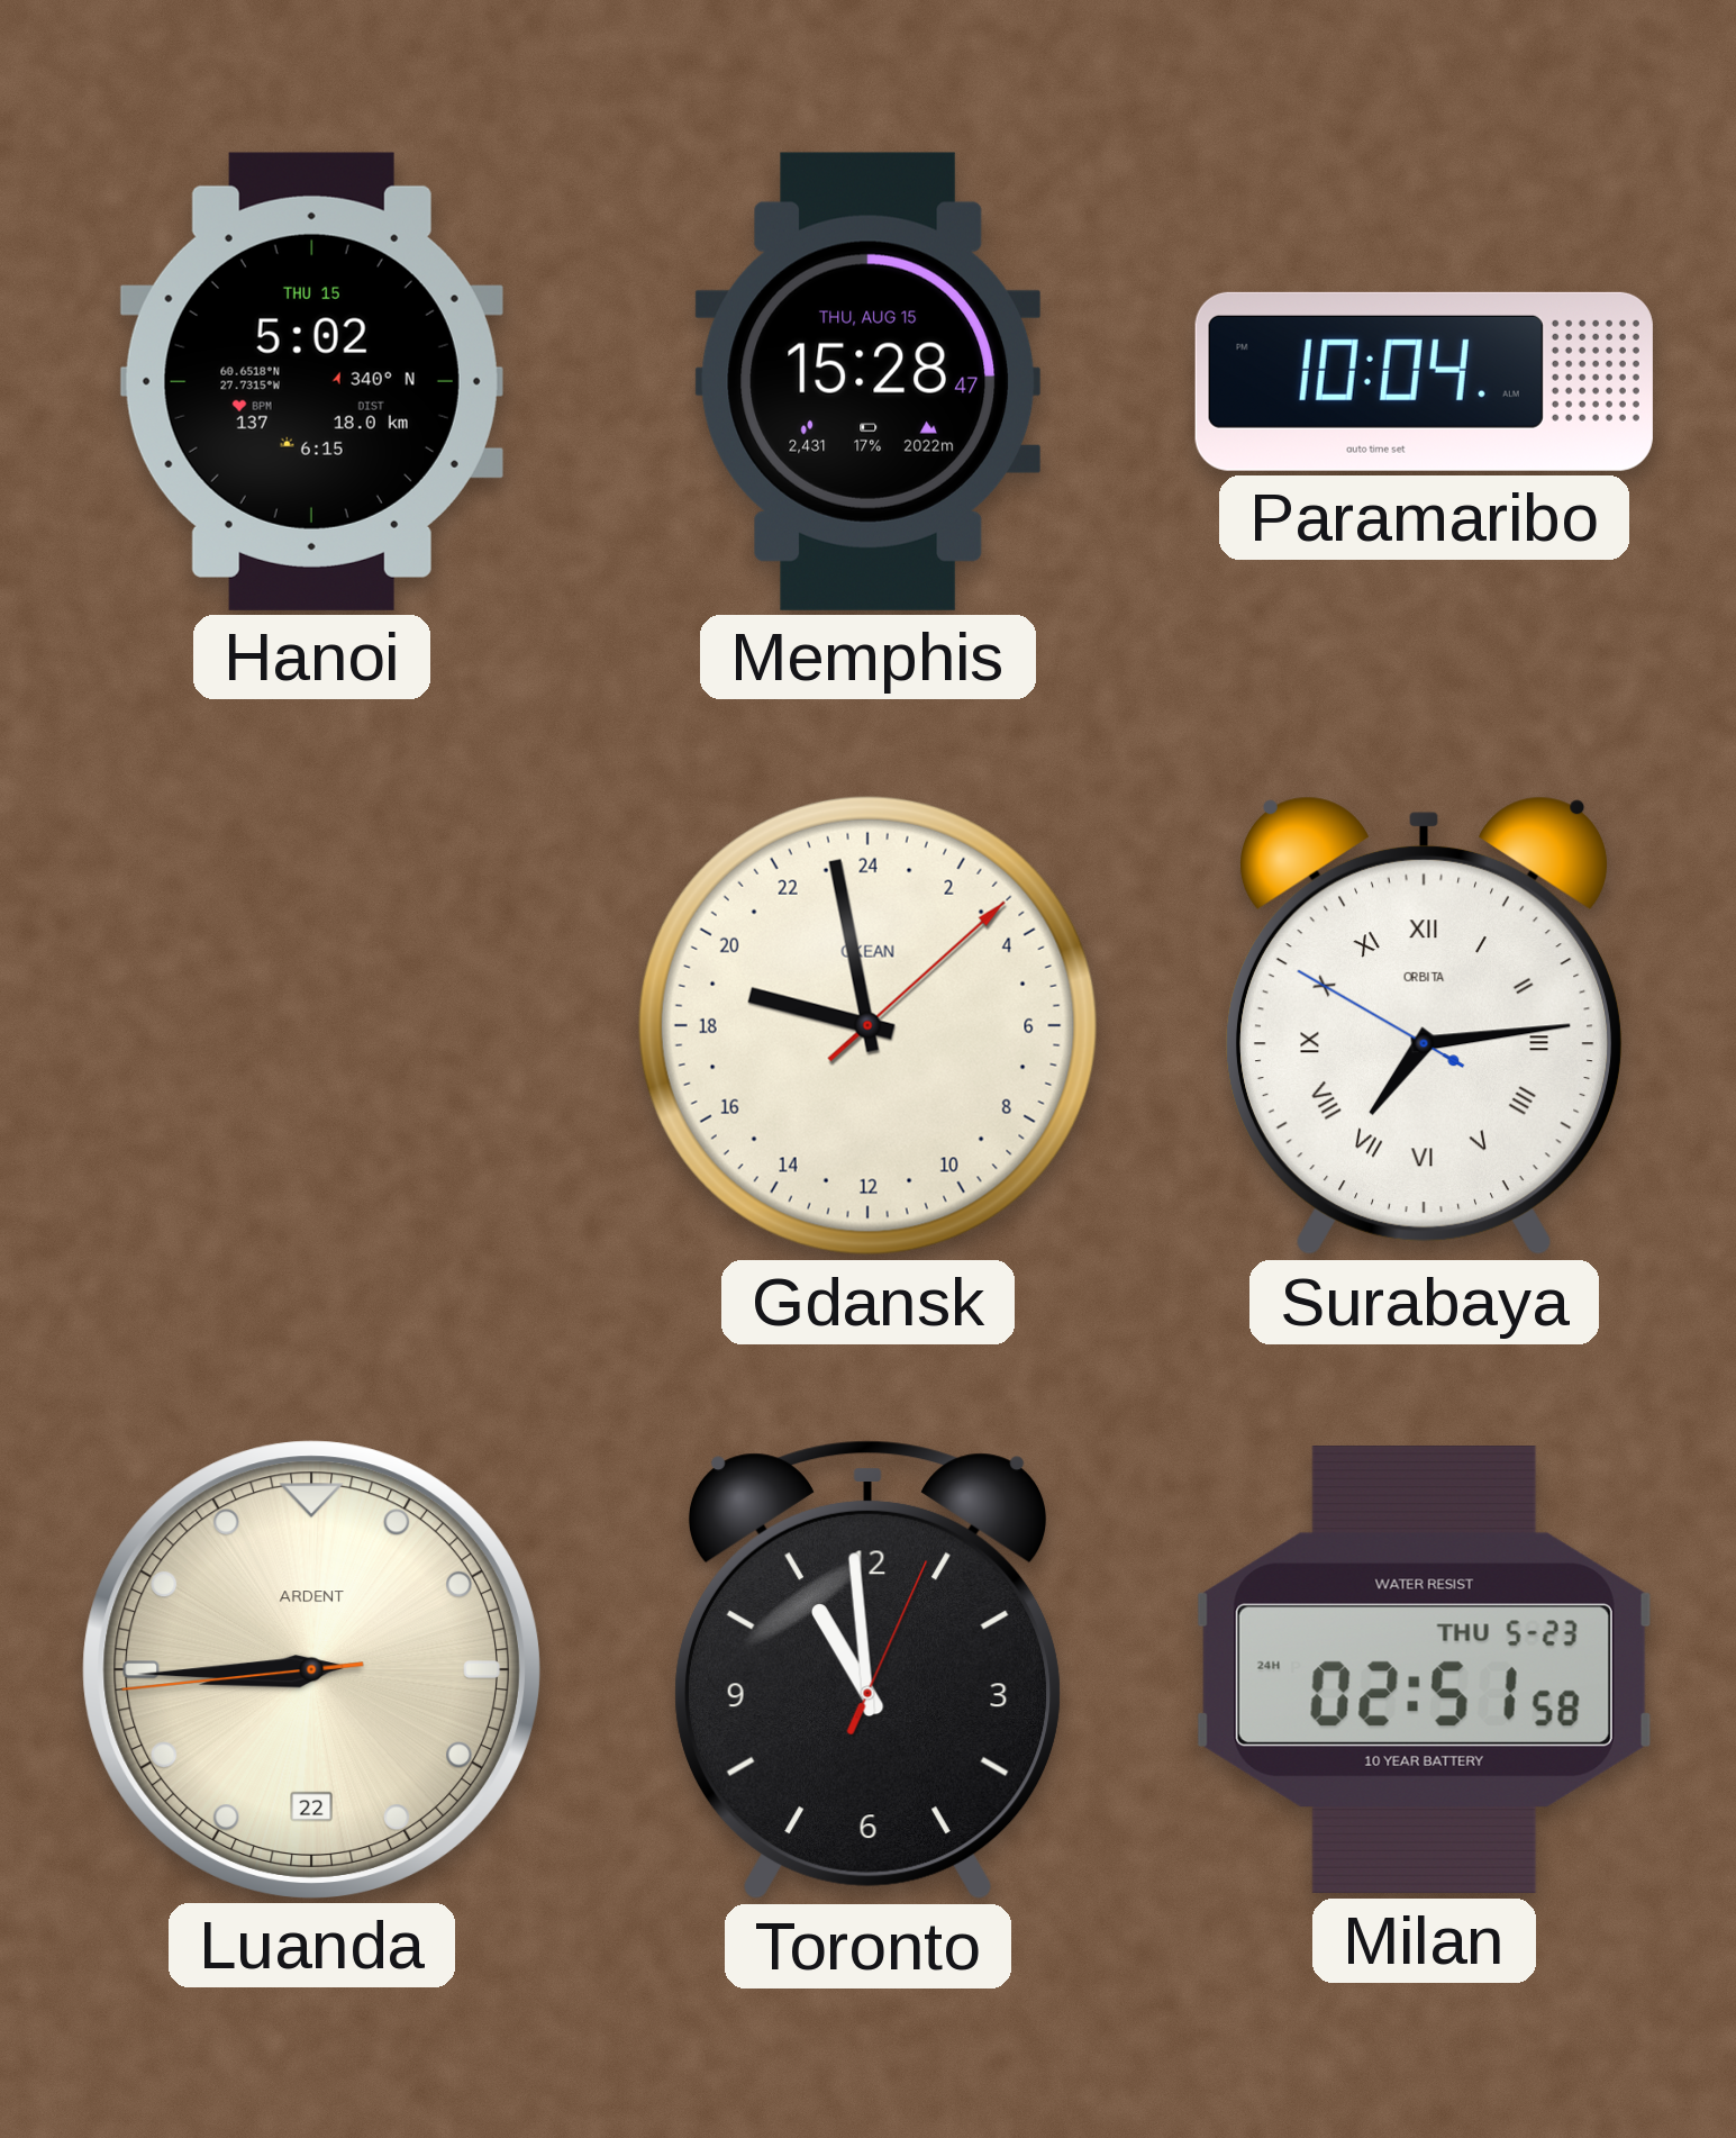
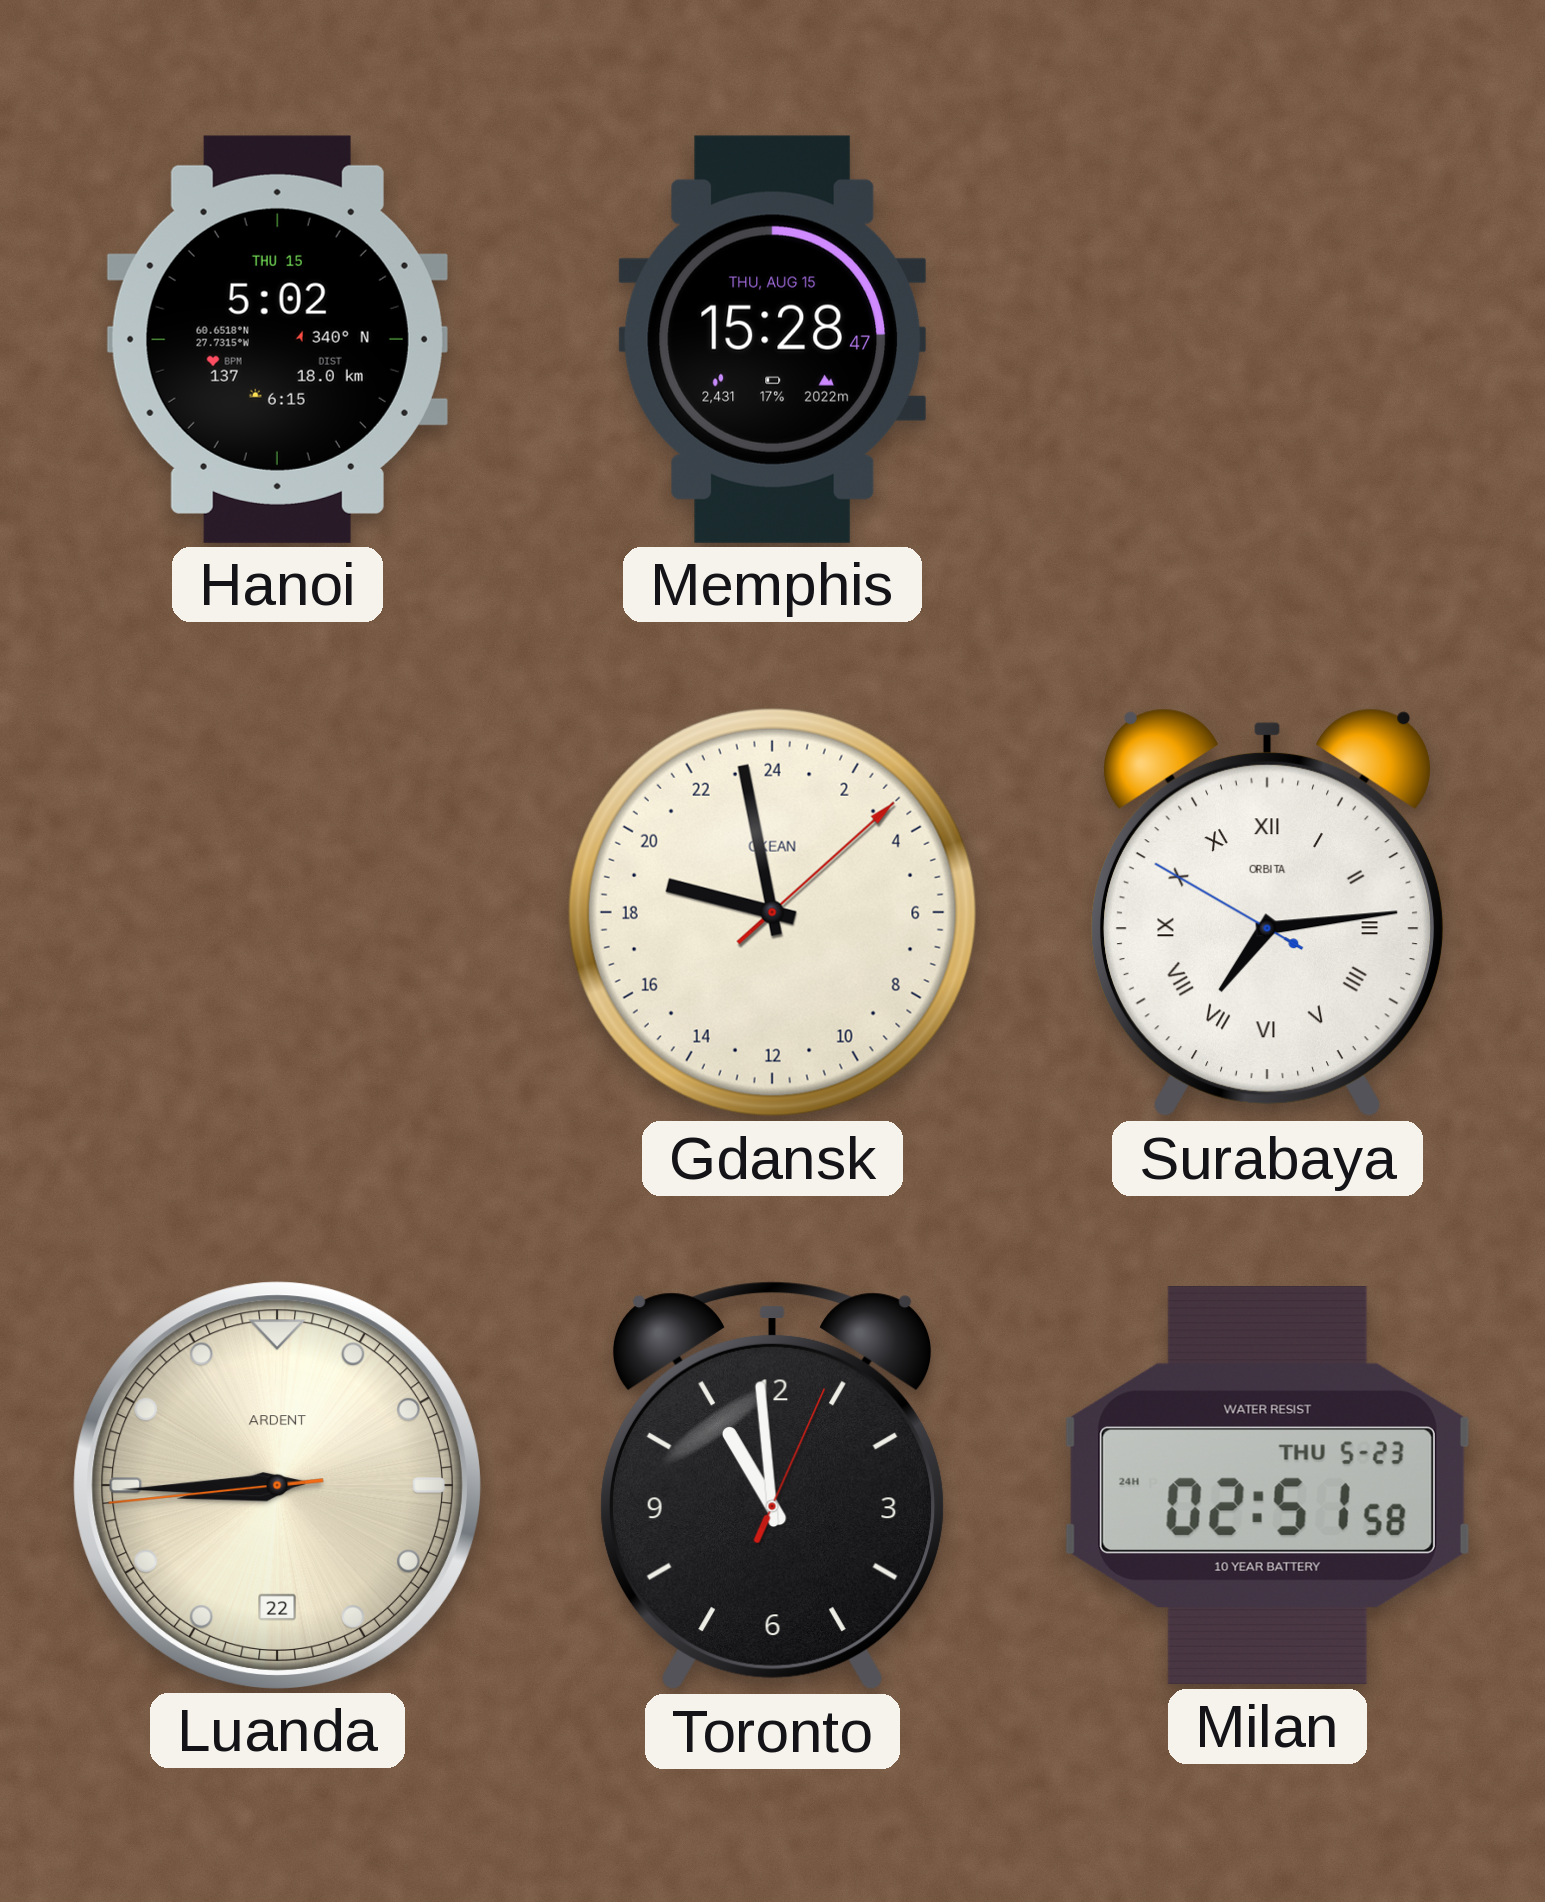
Paramaribo: 10:04 -> none
